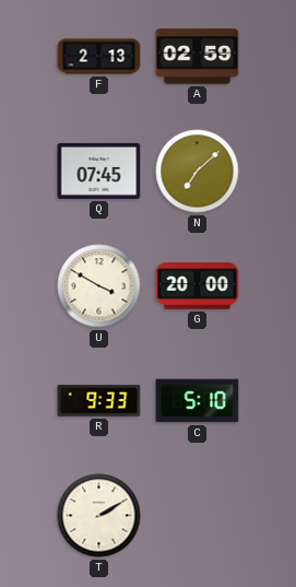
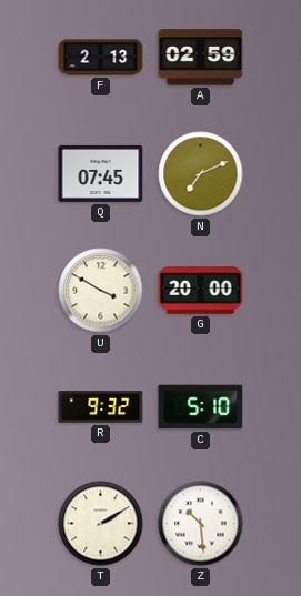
N: 7:08 -> 7:11
R: 9:33 -> 9:32
Z: none -> 10:29
